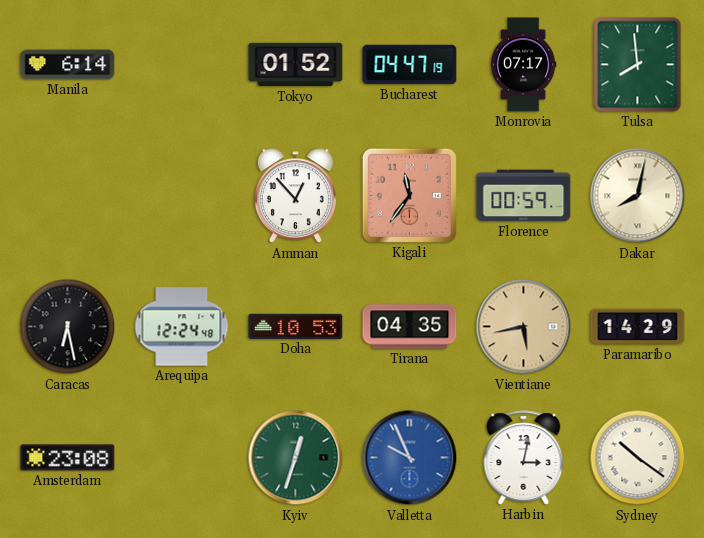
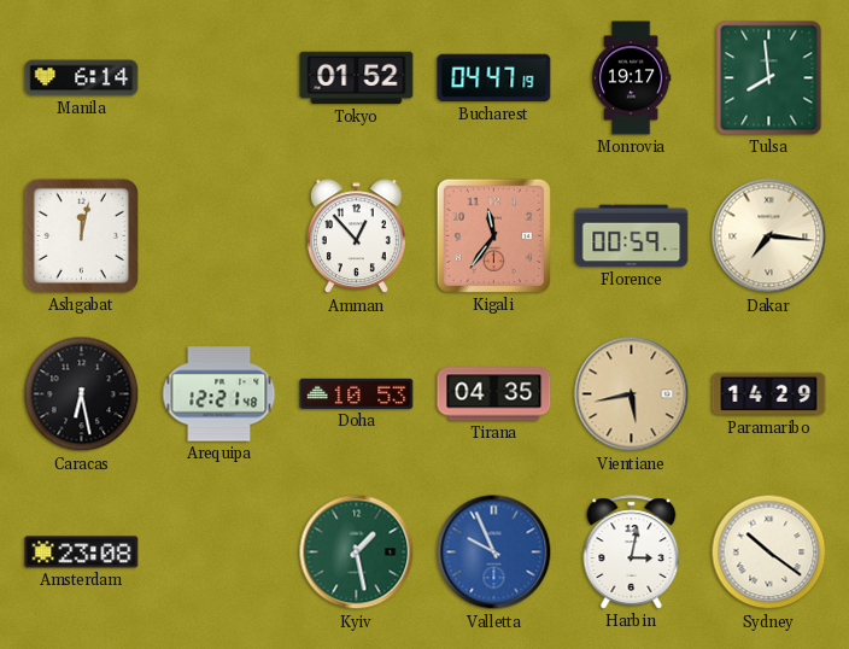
Monrovia: 07:17 -> 19:17
Ashgabat: none -> 12:02
Dakar: 8:02 -> 7:16
Arequipa: 12:24 -> 12:21
Kyiv: 12:33 -> 1:28
